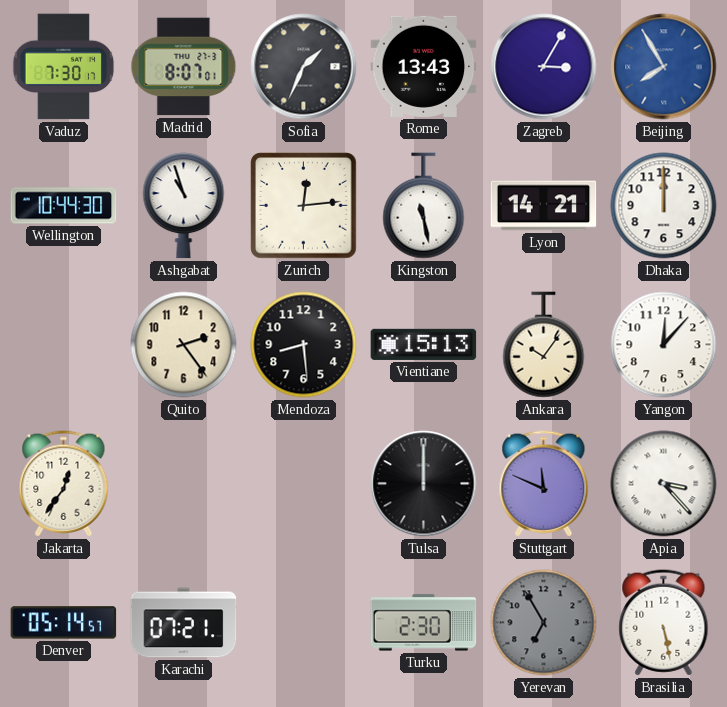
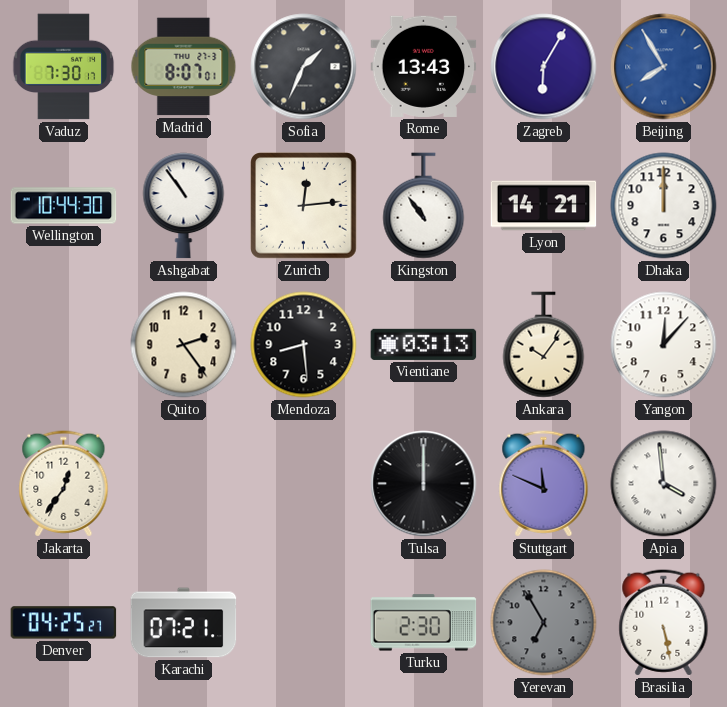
Zagreb: 3:05 -> 6:05
Ashgabat: 10:57 -> 10:54
Kingston: 11:28 -> 10:54
Vientiane: 15:13 -> 03:13
Apia: 3:23 -> 3:59
Denver: 05:14 -> 04:25
